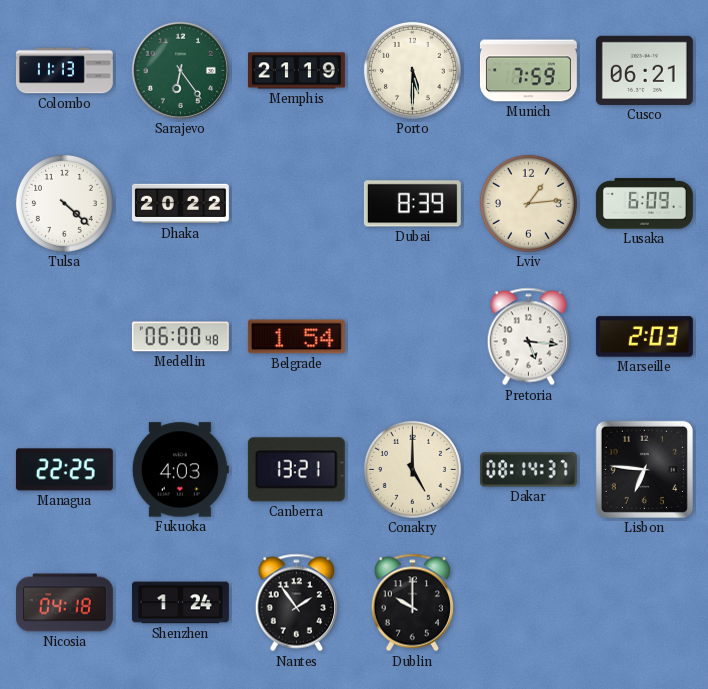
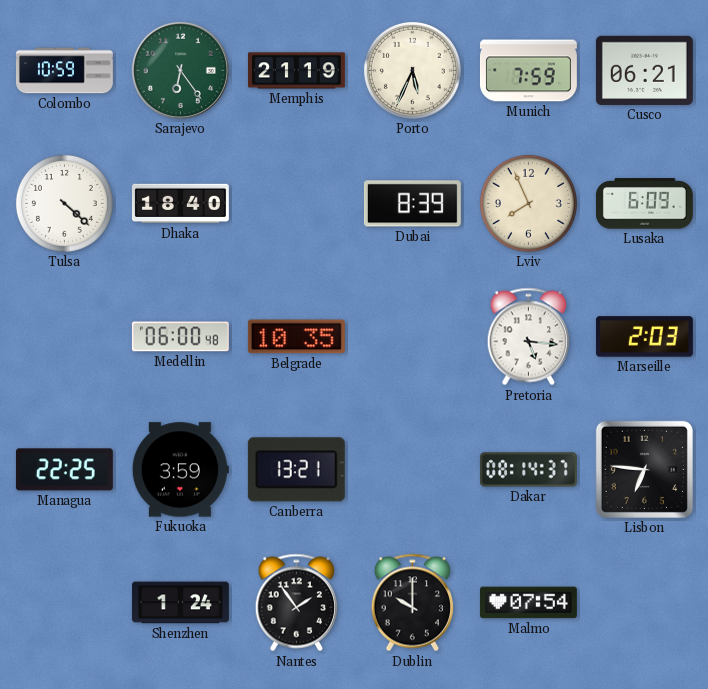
Colombo: 11:13 -> 10:59
Porto: 5:30 -> 5:34
Dhaka: 20:22 -> 18:40
Lviv: 1:14 -> 7:56
Belgrade: 1:54 -> 10:35
Fukuoka: 4:03 -> 3:59
Conakry: 5:00 -> none
Nicosia: 04:18 -> none
Malmo: none -> 07:54
